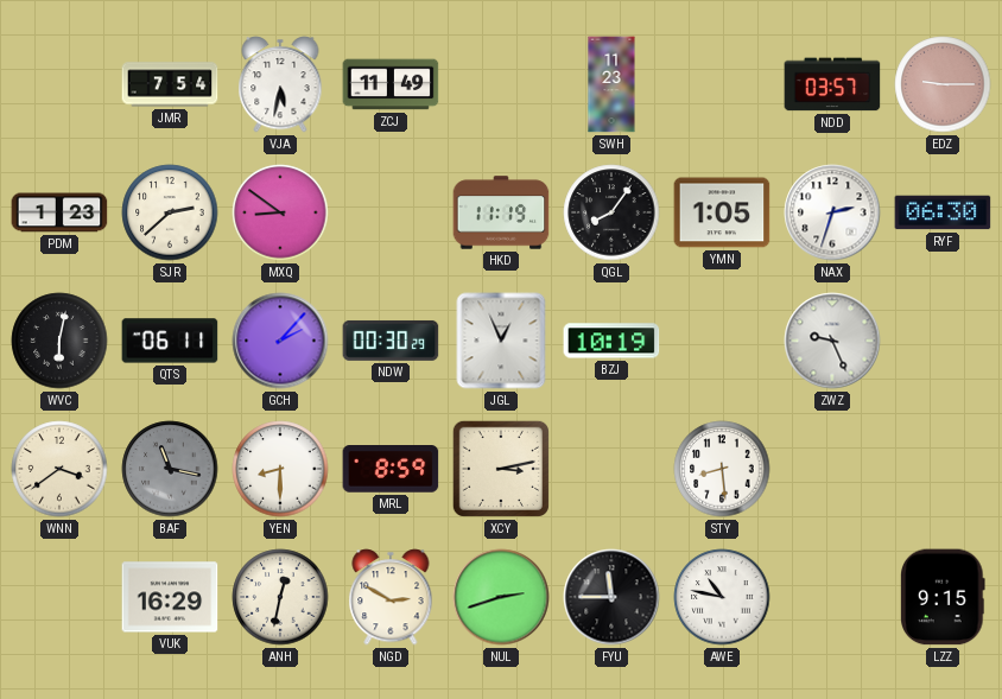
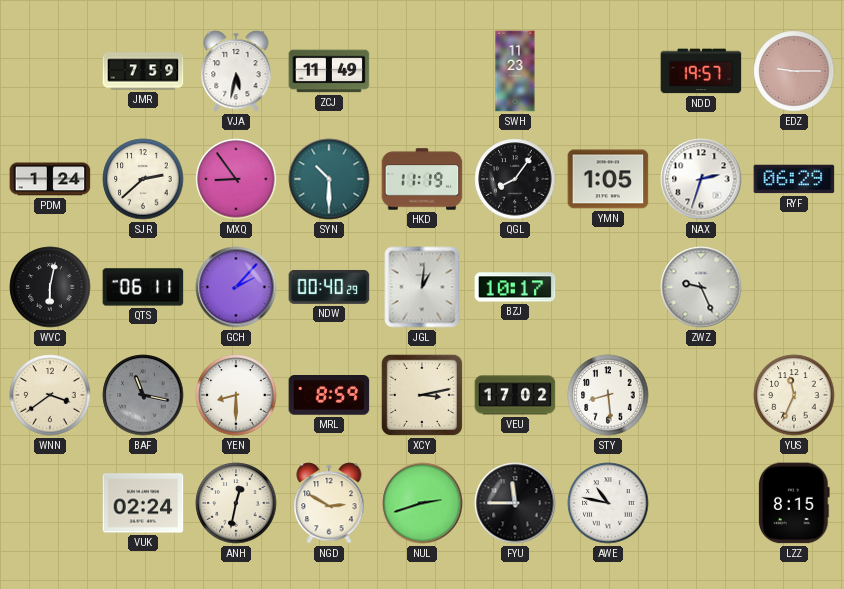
JMR: 7:54 -> 7:59
NDD: 03:57 -> 19:57
PDM: 1:23 -> 1:24
MXQ: 8:51 -> 8:54
SYN: none -> 10:30
RYF: 06:30 -> 06:29
NDW: 00:30 -> 00:40
JGL: 12:56 -> 1:01
BZJ: 10:19 -> 10:17
VEU: none -> 17:02
YUS: none -> 11:34
VUK: 16:29 -> 02:24
LZZ: 9:15 -> 8:15
